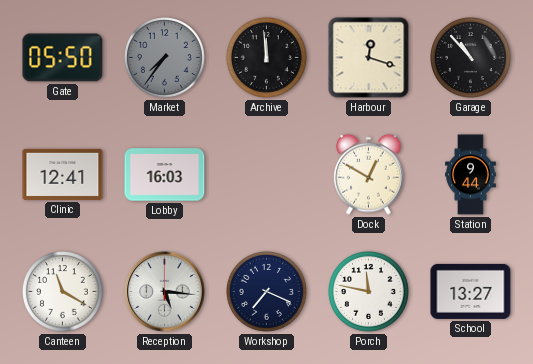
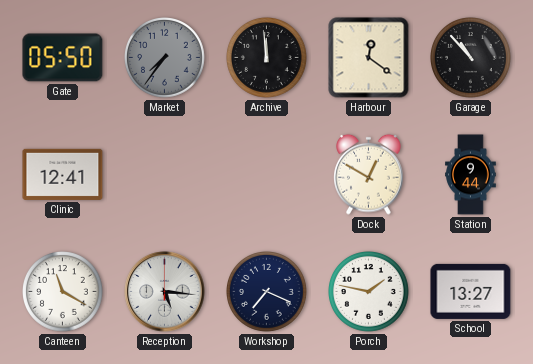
Harbour: 12:18 -> 12:21
Lobby: 16:03 -> none
Porch: 11:47 -> 1:47
